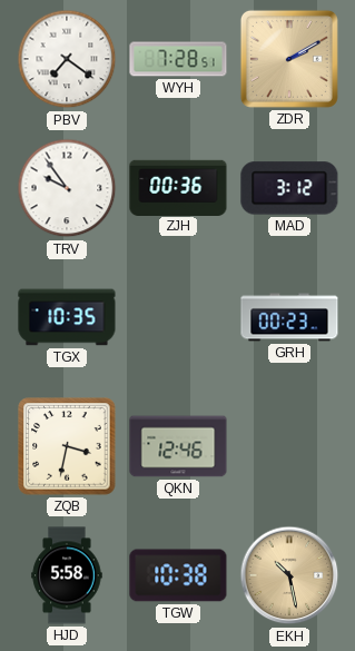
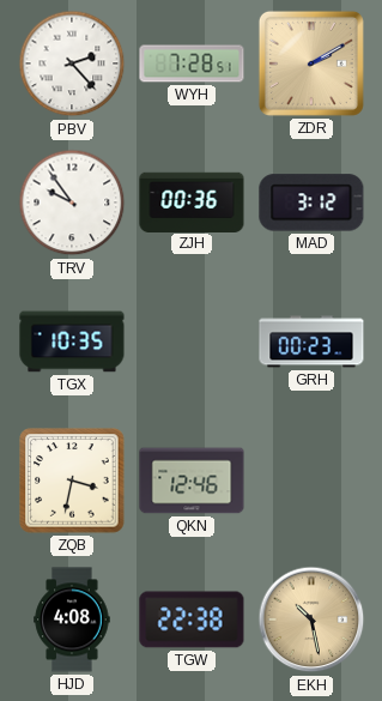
PBV: 7:21 -> 2:23
HJD: 5:58 -> 4:08
TGW: 10:38 -> 22:38
